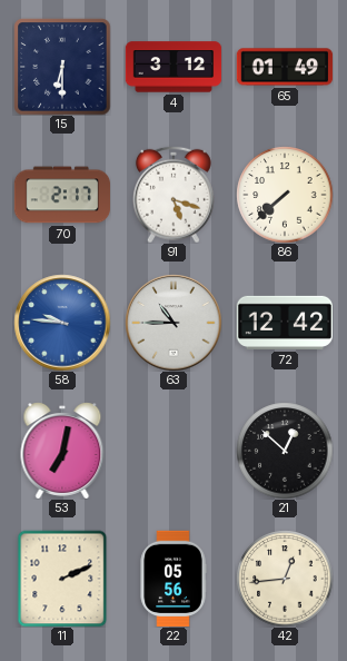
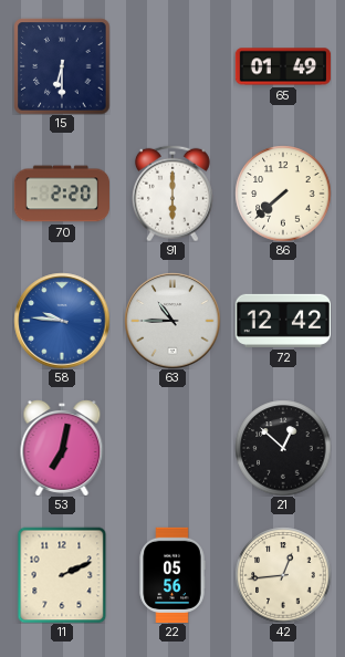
4: 3:12 -> none
70: 2:17 -> 2:20
91: 5:18 -> 6:00
